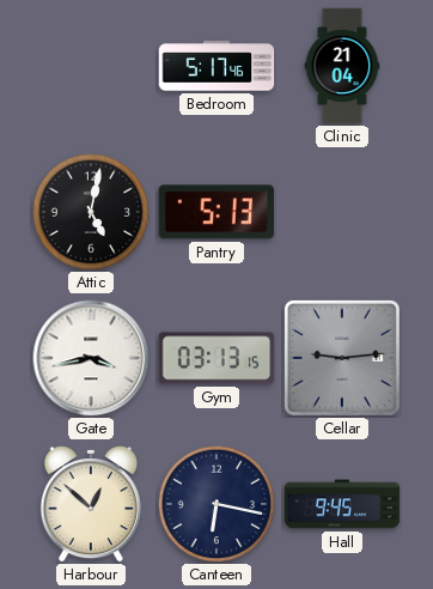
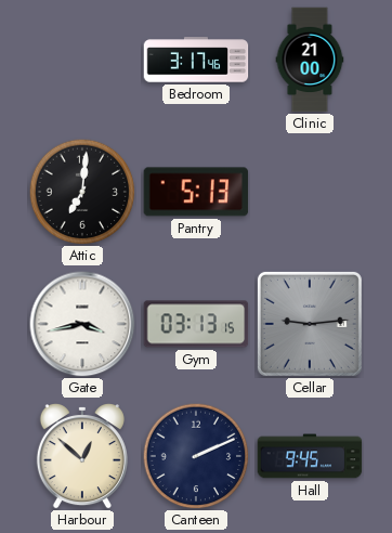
Bedroom: 5:17 -> 3:17
Clinic: 21:04 -> 21:00
Attic: 5:02 -> 7:01
Canteen: 6:17 -> 2:11
